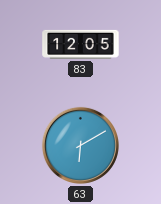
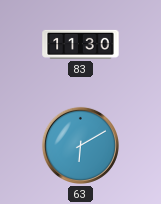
83: 12:05 -> 11:30
